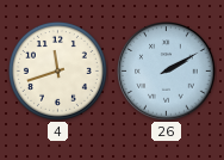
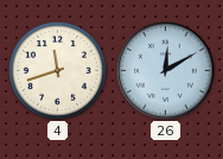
26: 2:10 -> 12:10
